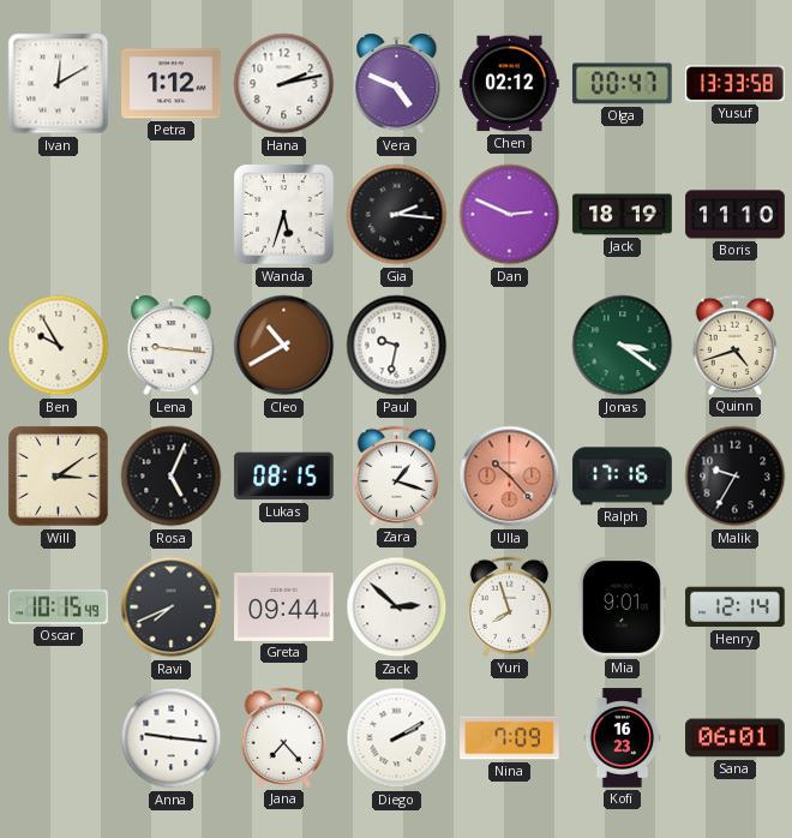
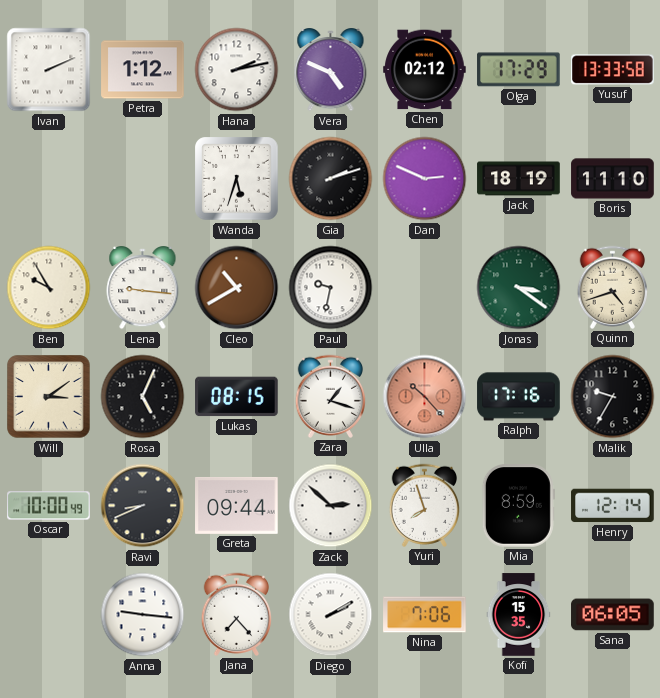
Ivan: 12:10 -> 2:11
Olga: 00:47 -> 17:29
Gia: 2:16 -> 2:12
Oscar: 10:15 -> 10:00
Ravi: 7:41 -> 8:41
Mia: 9:01 -> 8:59
Nina: 7:09 -> 7:06
Kofi: 16:23 -> 15:35
Sana: 06:01 -> 06:05
